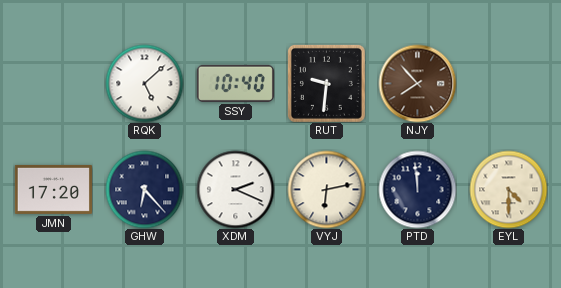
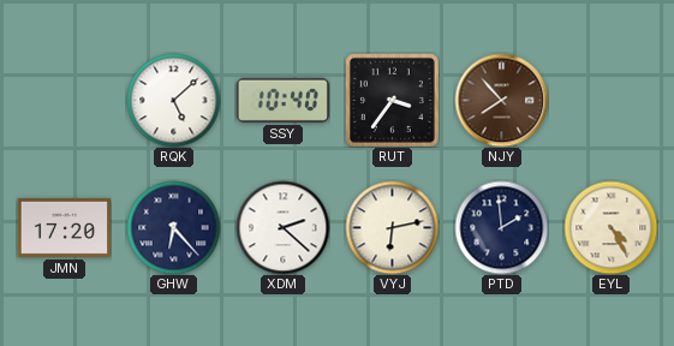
RUT: 9:31 -> 3:36
XDM: 2:19 -> 2:22
PTD: 11:59 -> 1:59
EYL: 4:30 -> 4:25
